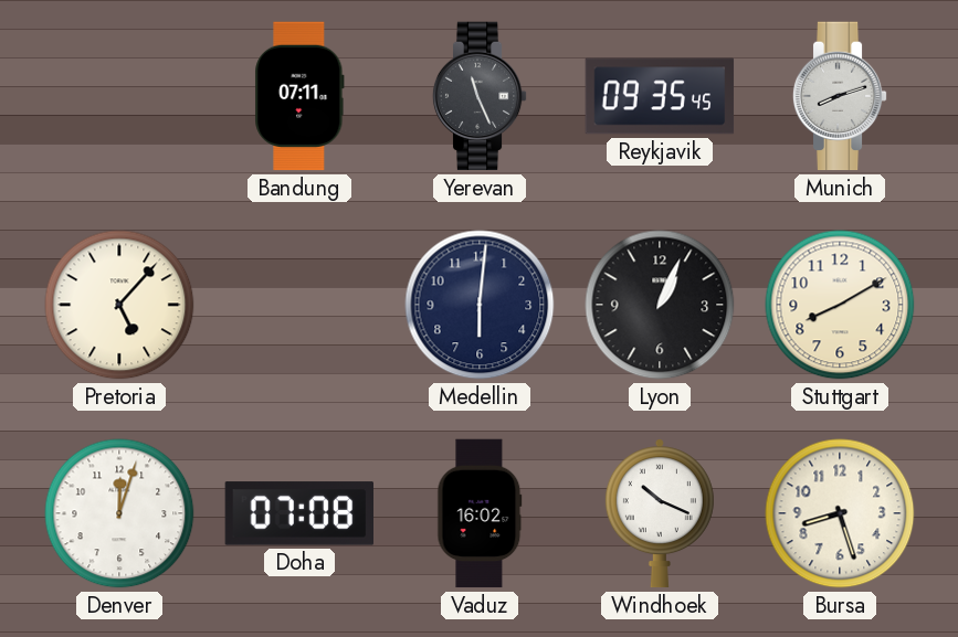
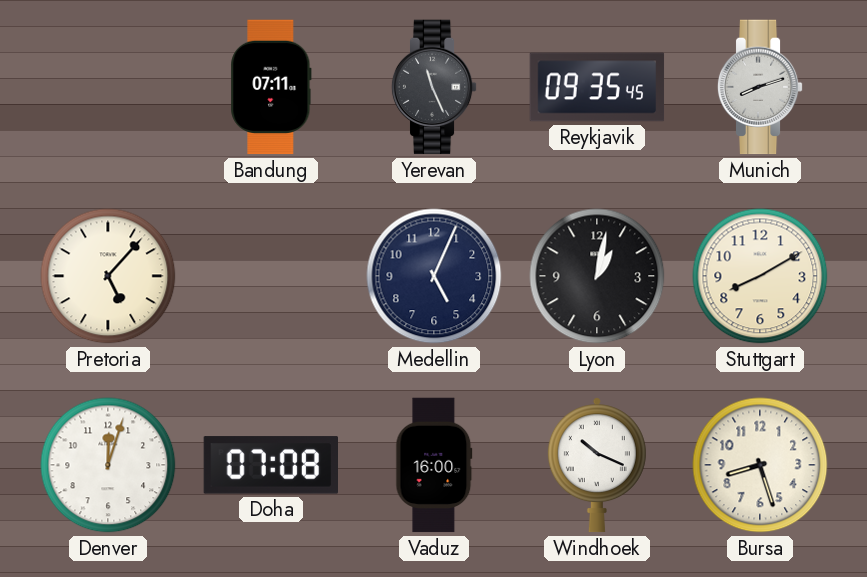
Medellin: 6:01 -> 5:04
Lyon: 1:04 -> 1:02
Vaduz: 16:02 -> 16:00
